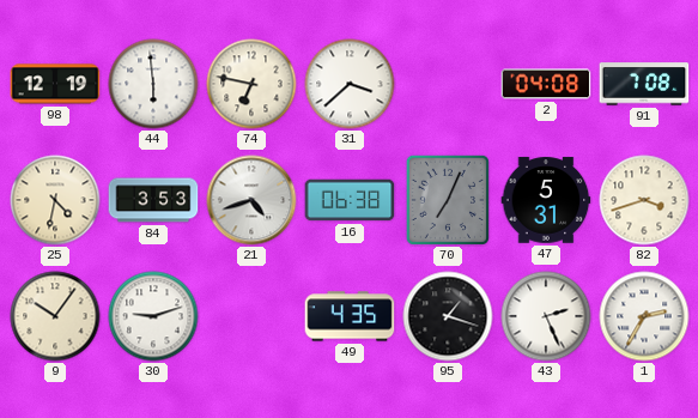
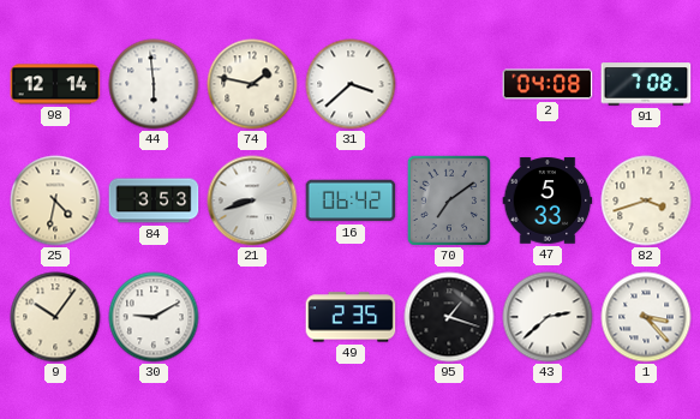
98: 12:19 -> 12:14
74: 6:47 -> 1:47
21: 4:42 -> 8:42
16: 06:38 -> 06:42
70: 7:04 -> 7:09
47: 5:31 -> 5:33
30: 9:12 -> 9:10
49: 4:35 -> 2:35
43: 2:26 -> 2:38
1: 2:35 -> 3:23
